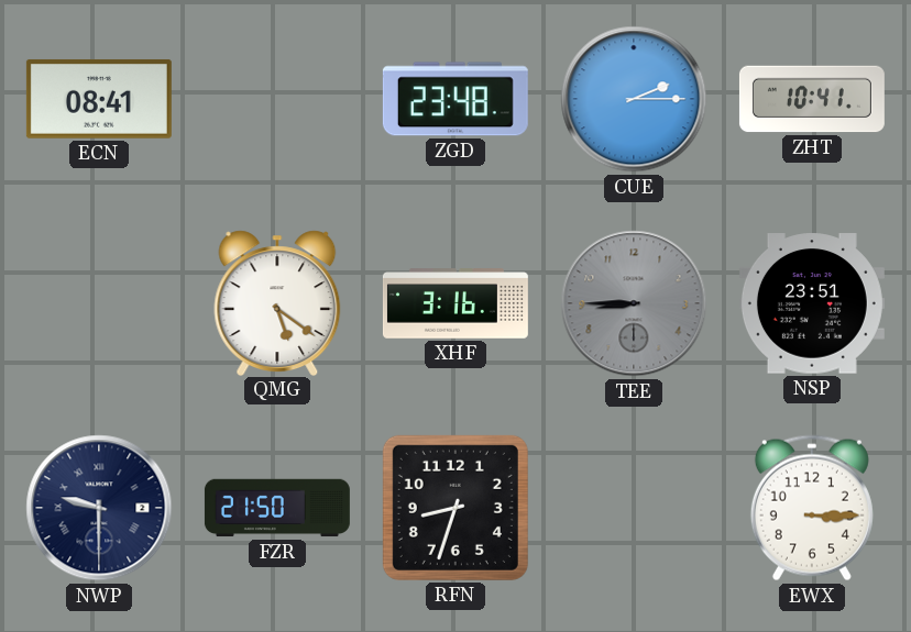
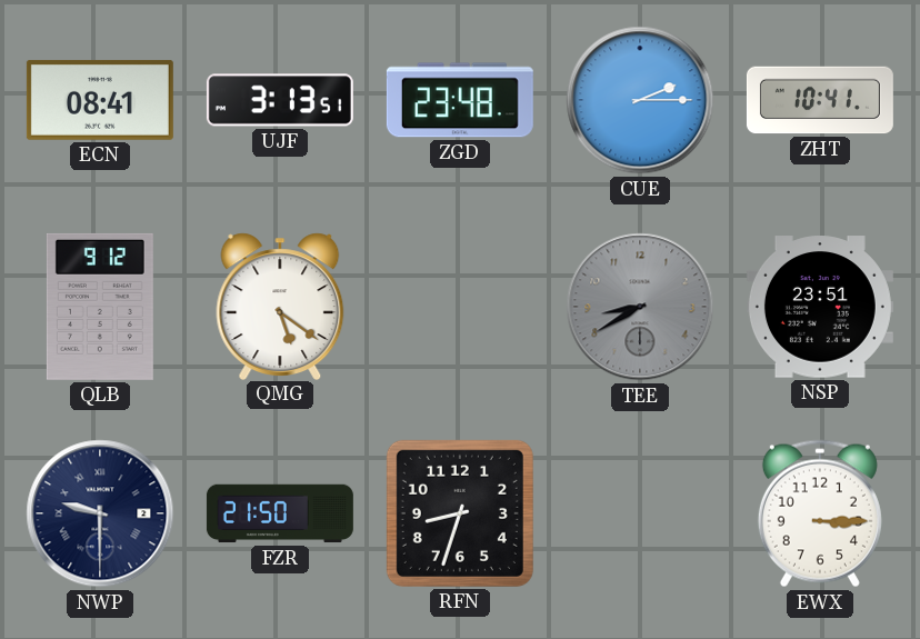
UJF: none -> 3:13
QLB: none -> 9:12
XHF: 3:16 -> none
TEE: 8:45 -> 8:40
